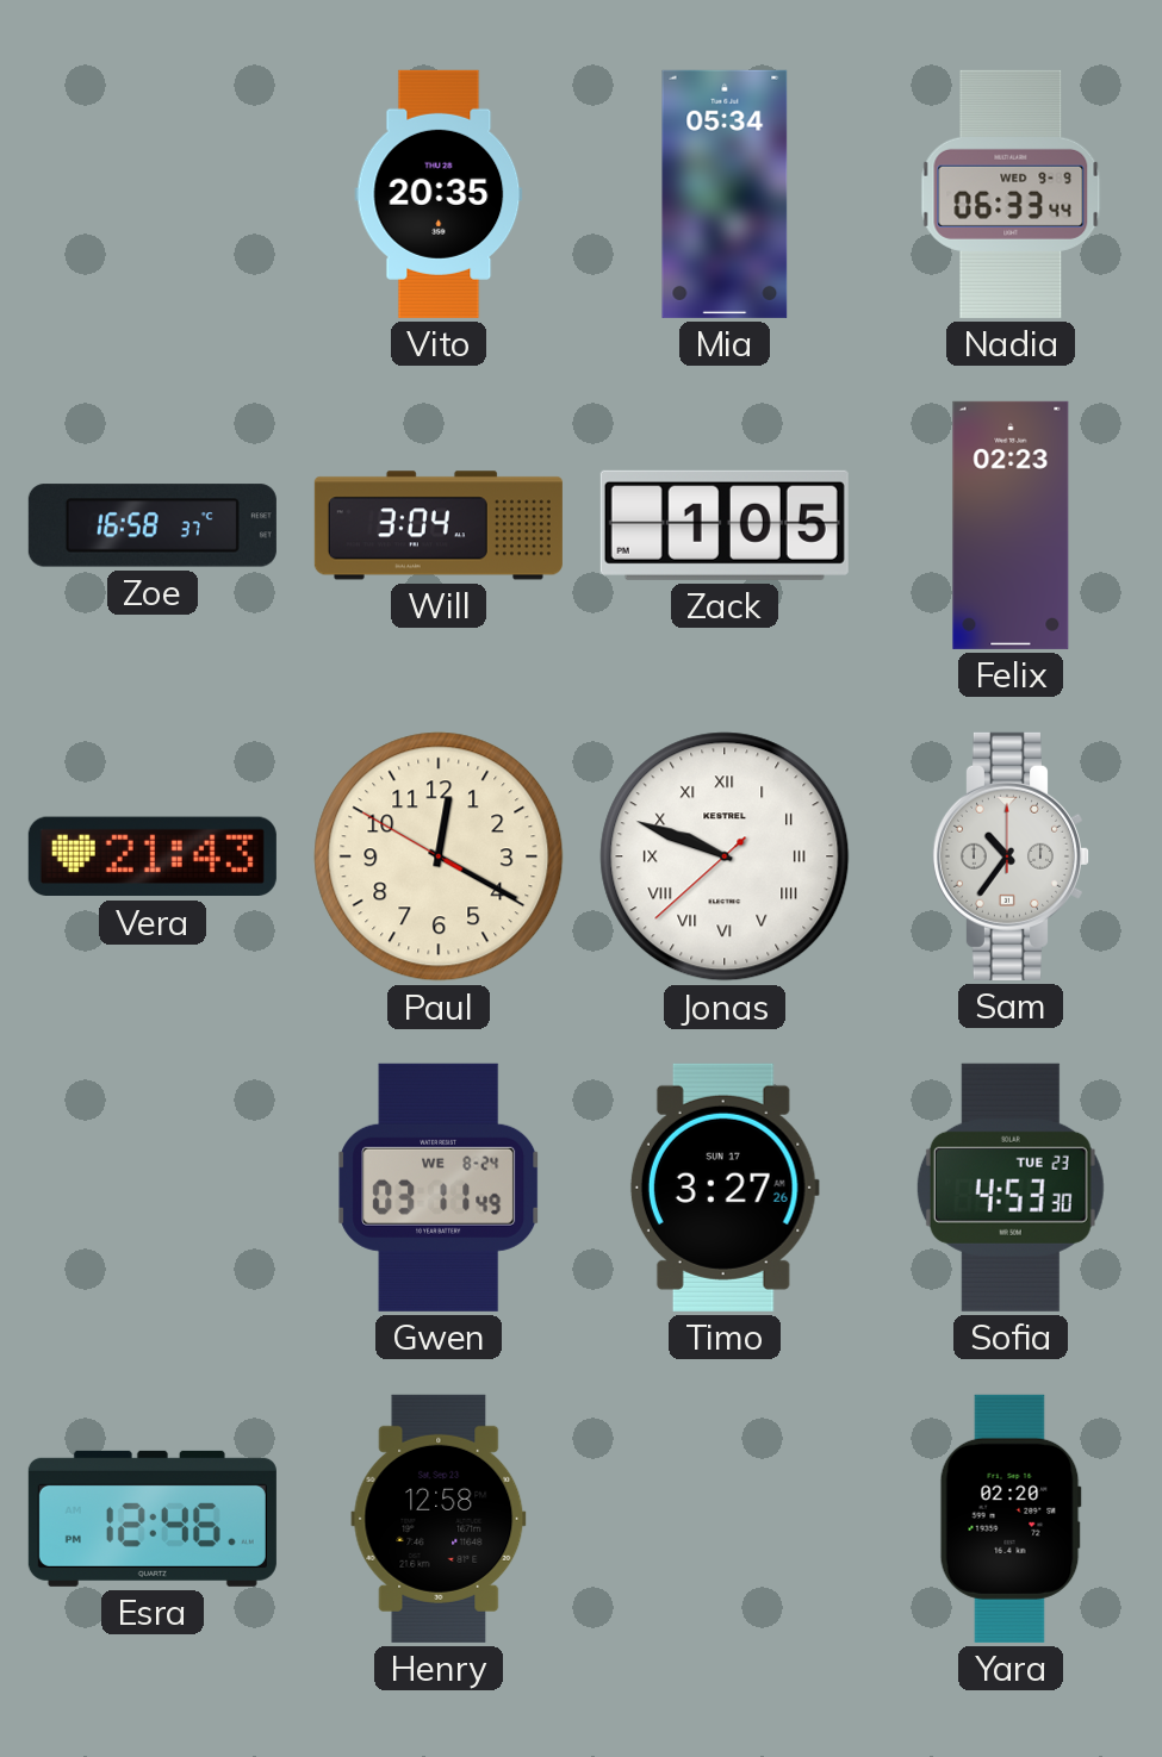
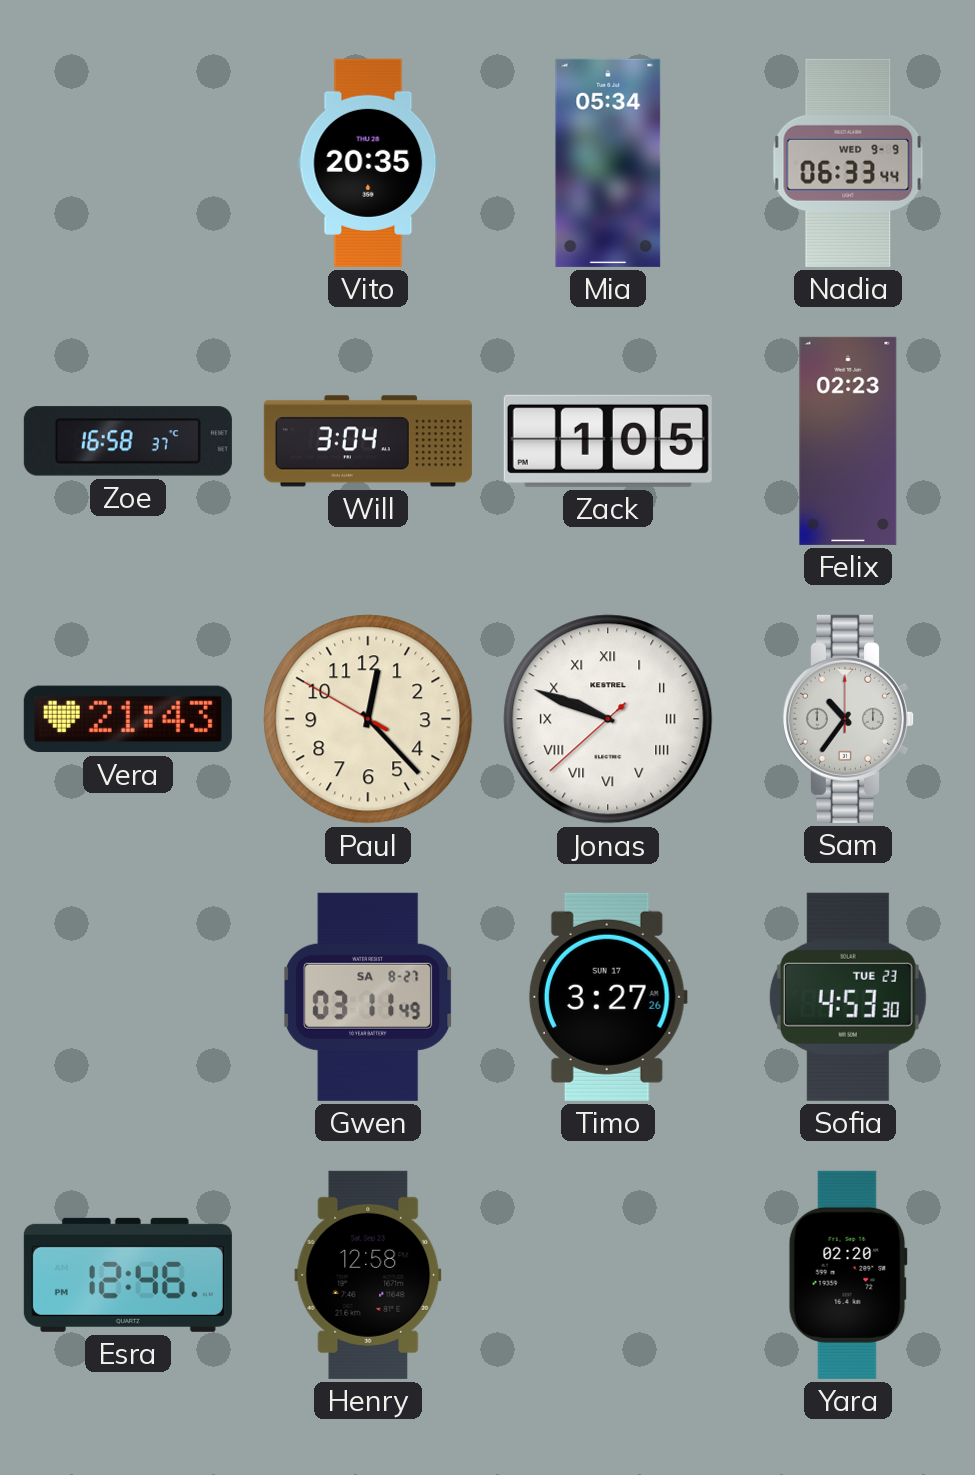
Paul: 12:19 -> 12:22
Gwen date: WE 8-24 -> SA 8-27
